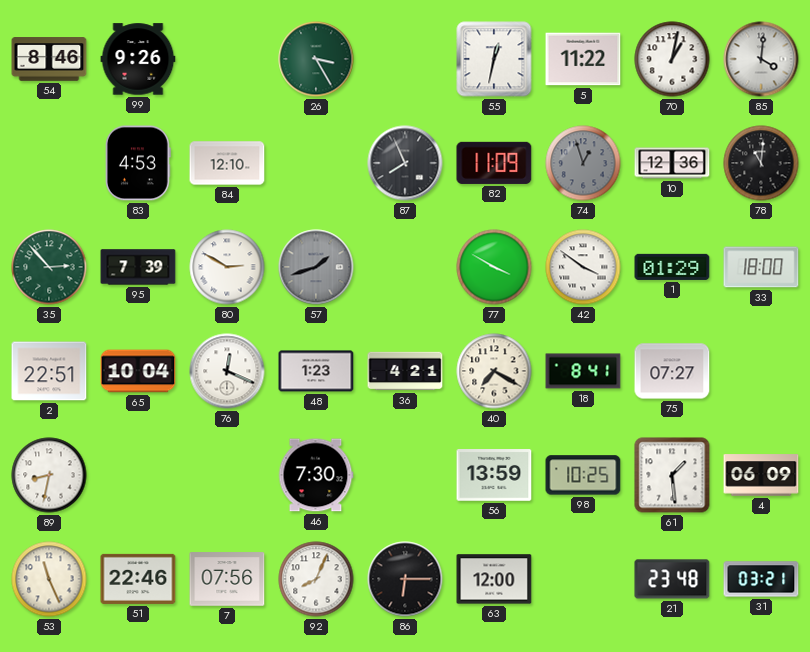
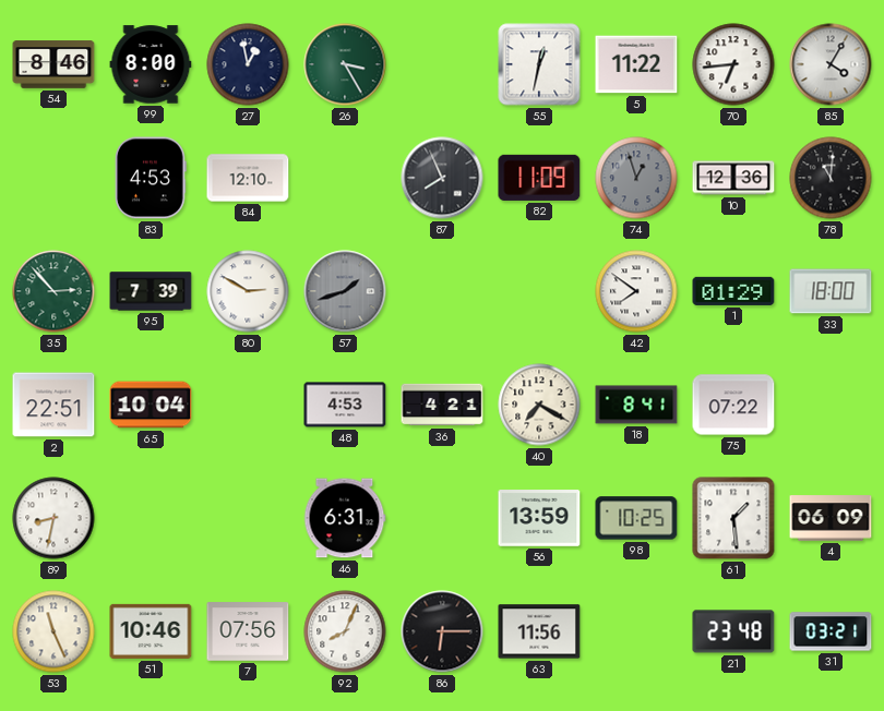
99: 9:26 -> 8:00
27: none -> 12:58
70: 1:02 -> 6:44
85: 4:01 -> 4:05
77: 3:50 -> none
42: 3:51 -> 7:51
76: 12:19 -> none
48: 1:23 -> 4:53
75: 07:27 -> 07:22
46: 7:30 -> 6:31
51: 22:46 -> 10:46
63: 12:00 -> 11:56
